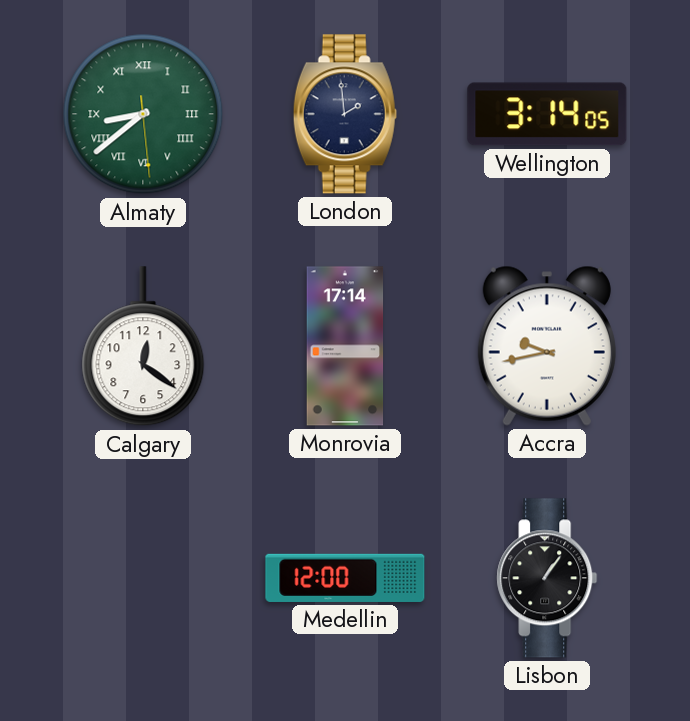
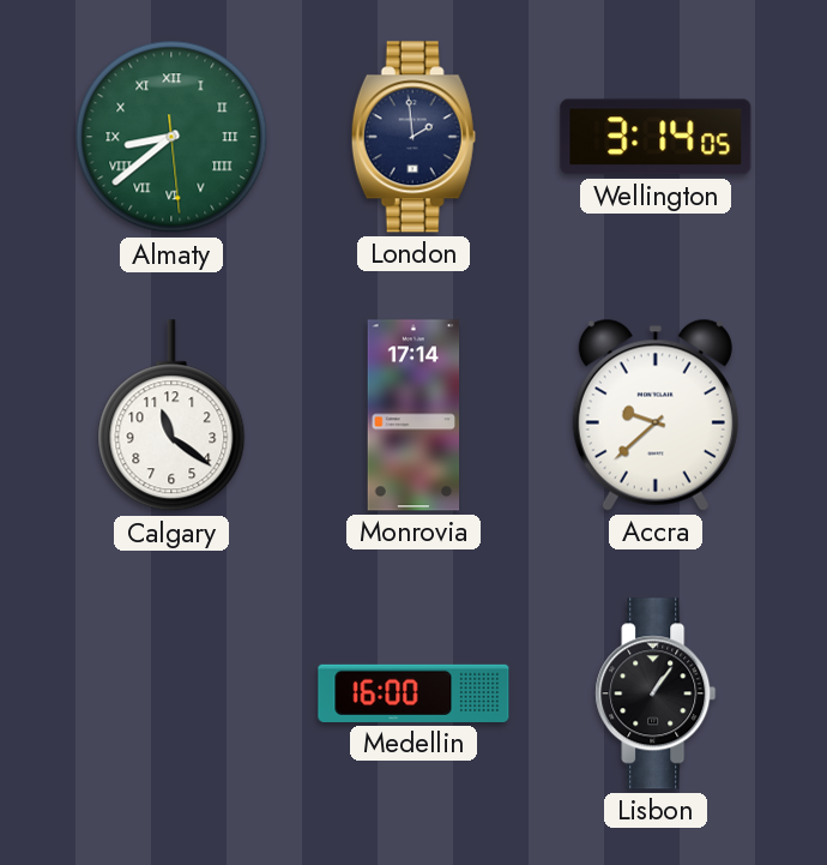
Calgary: 12:21 -> 11:21
Accra: 9:43 -> 9:38
Medellin: 12:00 -> 16:00
